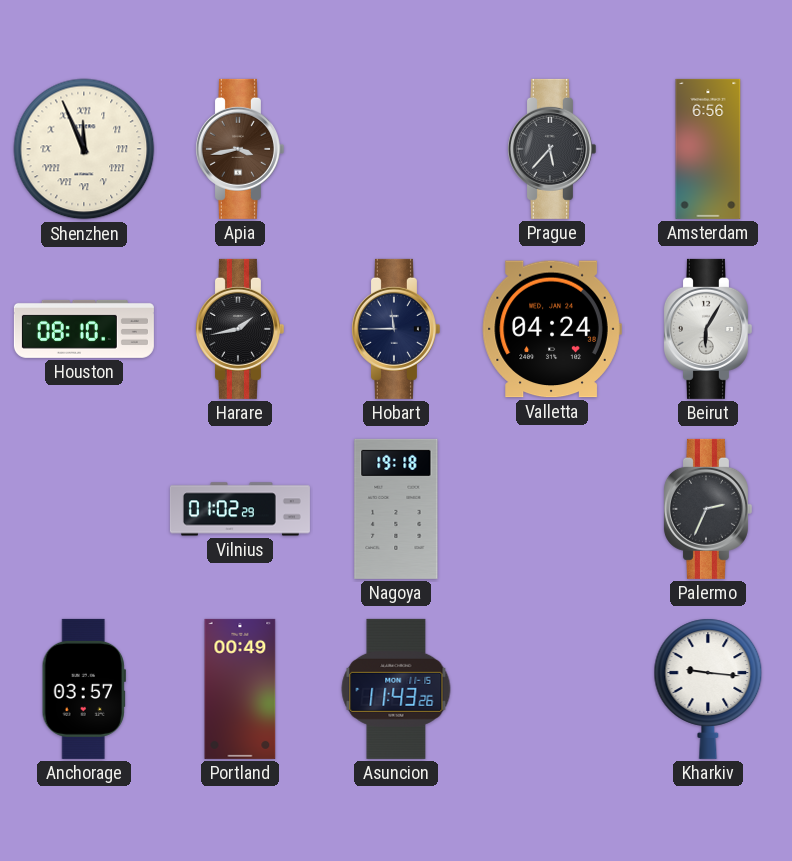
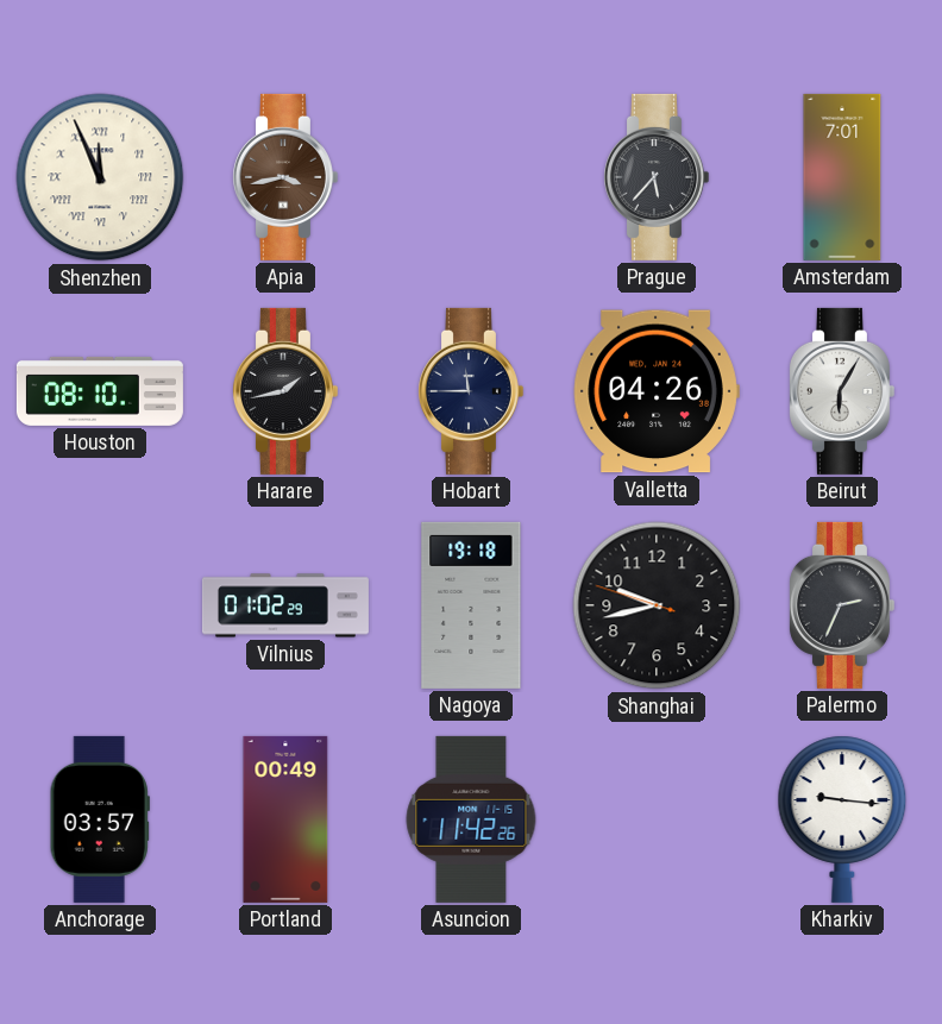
Amsterdam: 6:56 -> 7:01
Valletta: 04:24 -> 04:26
Shanghai: none -> 9:42
Asuncion: 11:43 -> 11:42
